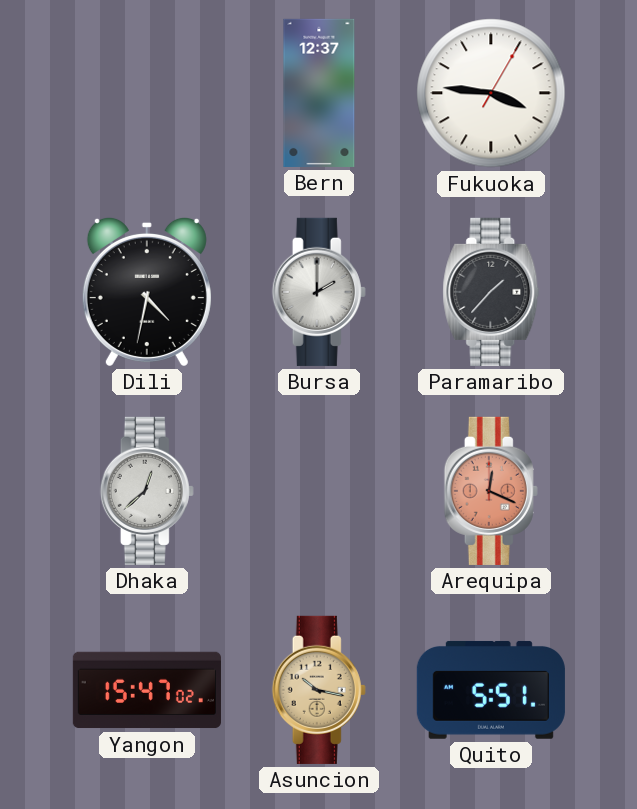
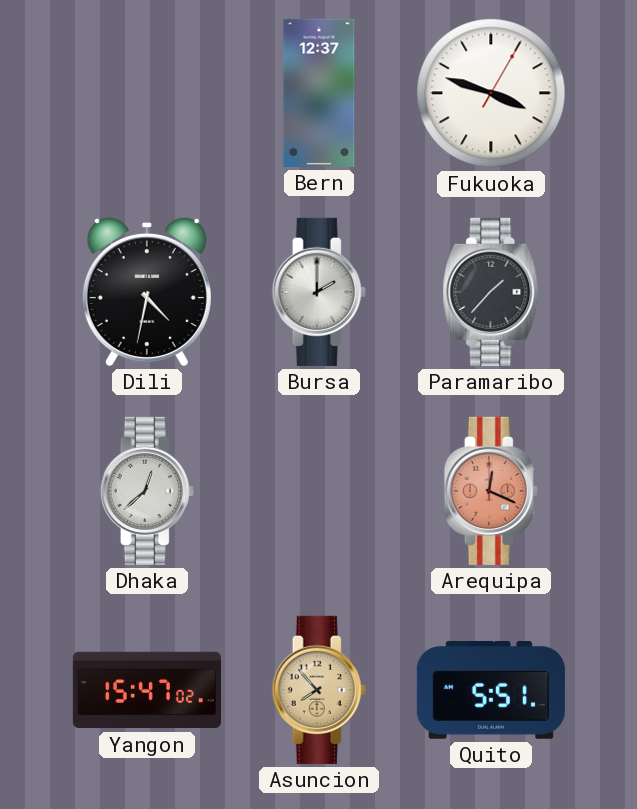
Fukuoka: 3:46 -> 3:48
Asuncion: 10:17 -> 7:53
